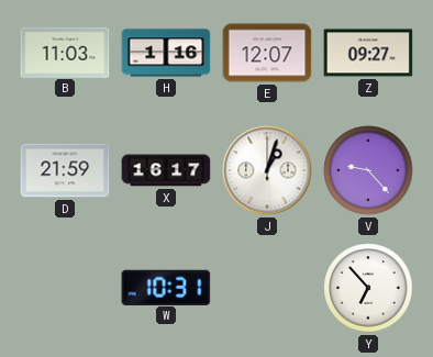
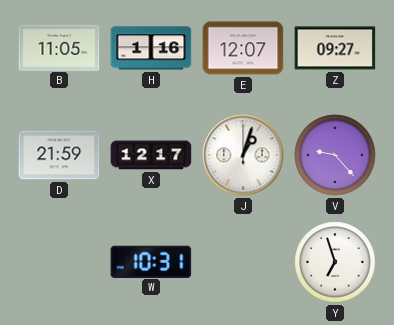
B: 11:03 -> 11:05
X: 16:17 -> 12:17
Y: 6:53 -> 6:57
